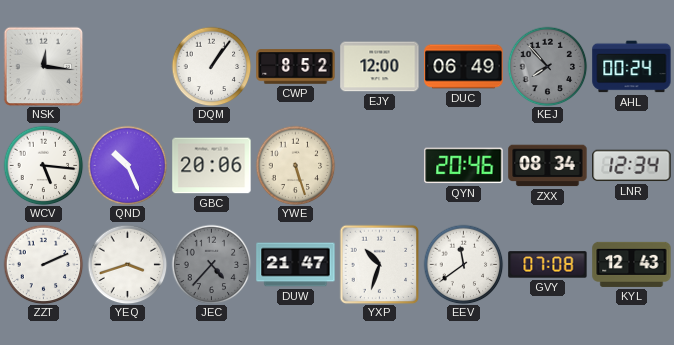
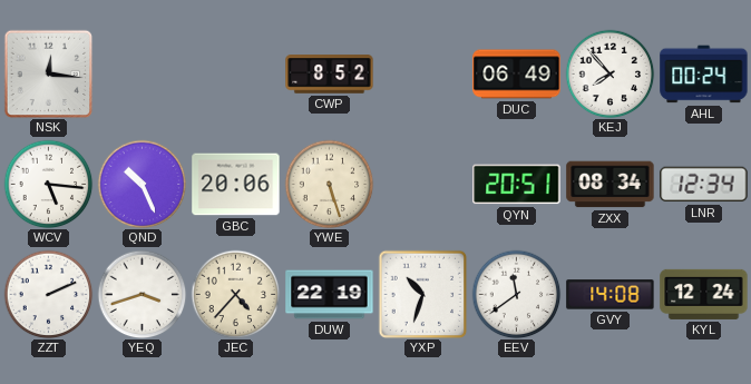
DQM: 1:06 -> none
EJY: 12:00 -> none
KEJ dial: grey -> white
QYN: 20:46 -> 20:51
JEC dial: grey -> cream
DUW: 21:47 -> 22:19
GVY: 07:08 -> 14:08
KYL: 12:43 -> 12:24
